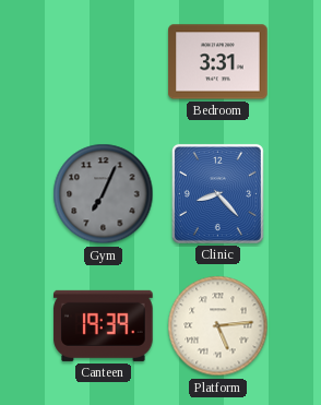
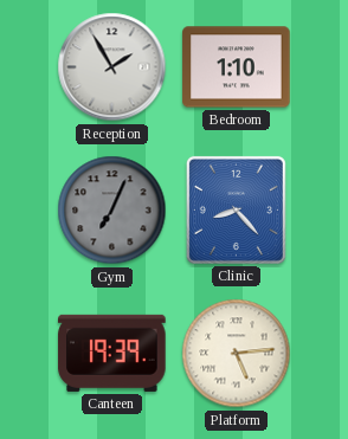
Reception: none -> 1:55
Bedroom: 3:31 -> 1:10
